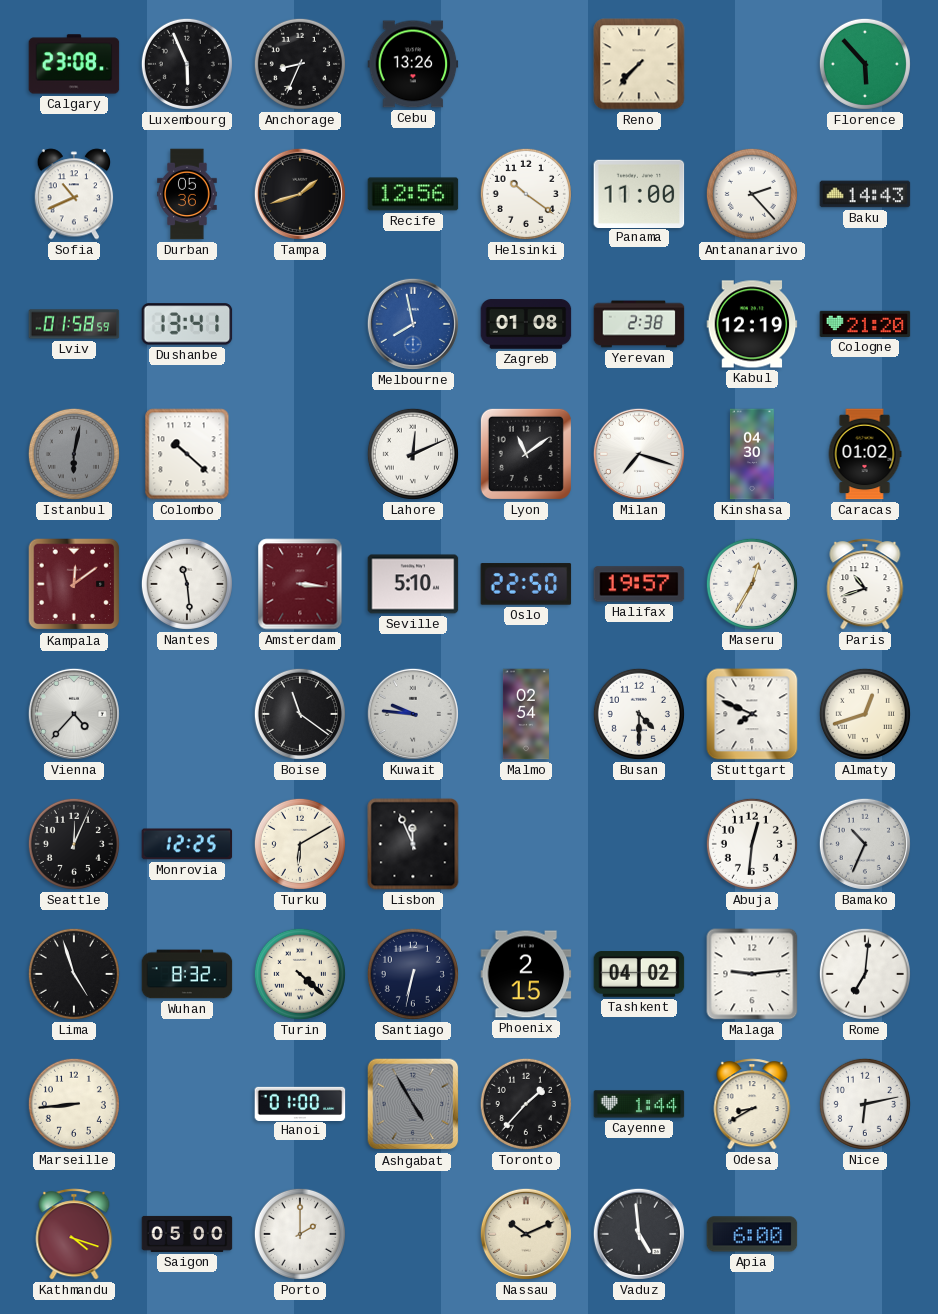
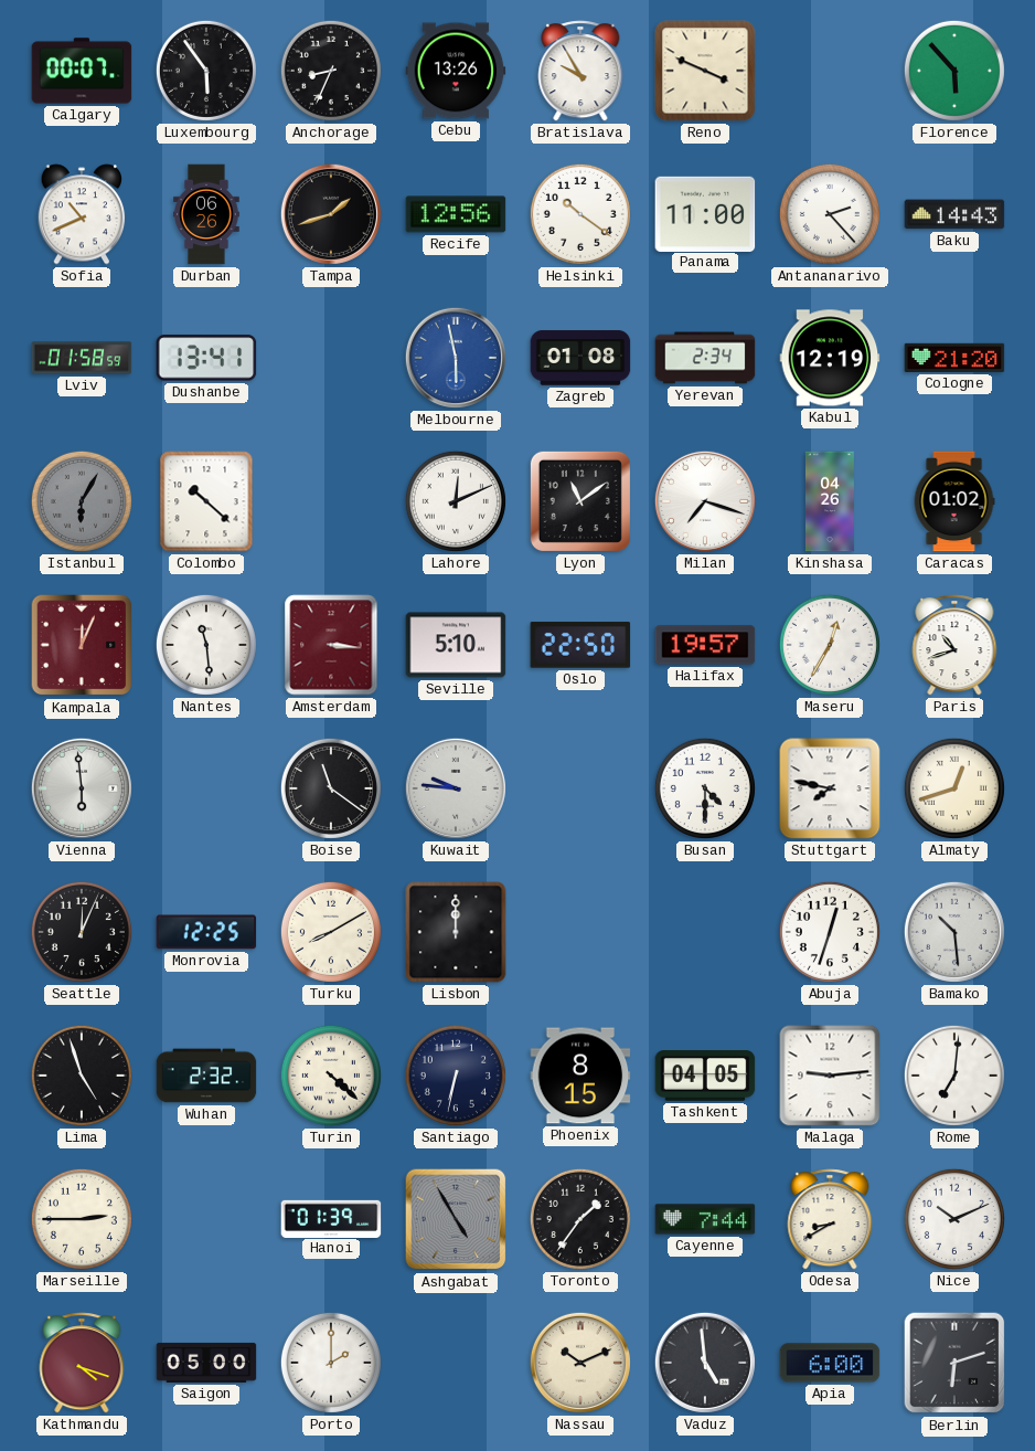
Calgary: 23:08 -> 00:07
Luxembourg: 5:56 -> 5:54
Bratislava: none -> 9:55
Reno: 7:37 -> 3:49
Durban: 05:36 -> 06:26
Melbourne: 7:58 -> 5:58
Yerevan: 2:38 -> 2:34
Istanbul: 6:02 -> 6:05
Kinshasa: 04:30 -> 04:26
Kampala: 12:09 -> 12:04
Vienna: 4:37 -> 5:59
Malmo: 02:54 -> none
Stuttgart: 7:49 -> 7:47
Turku: 6:10 -> 8:10
Lisbon: 11:56 -> 12:00
Abuja: 12:31 -> 12:33
Bamako: 10:34 -> 10:29
Wuhan: 8:32 -> 2:32
Phoenix: 2:15 -> 8:15
Tashkent: 04:02 -> 04:05
Marseille: 8:44 -> 2:45
Hanoi: 01:00 -> 01:39
Toronto: 1:37 -> 1:36
Cayenne: 1:44 -> 7:44
Nice: 6:13 -> 10:11
Berlin: none -> 6:12
